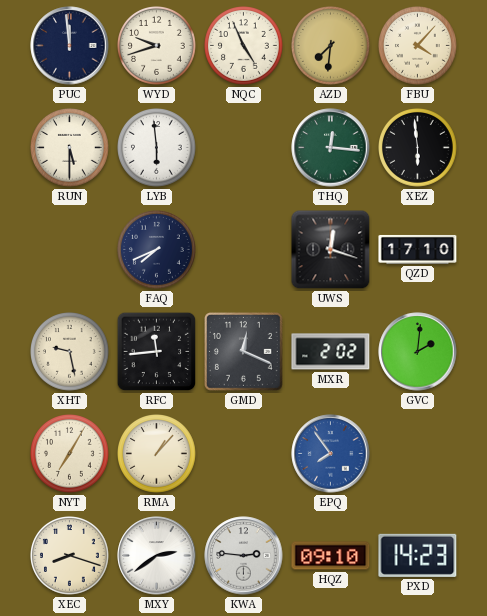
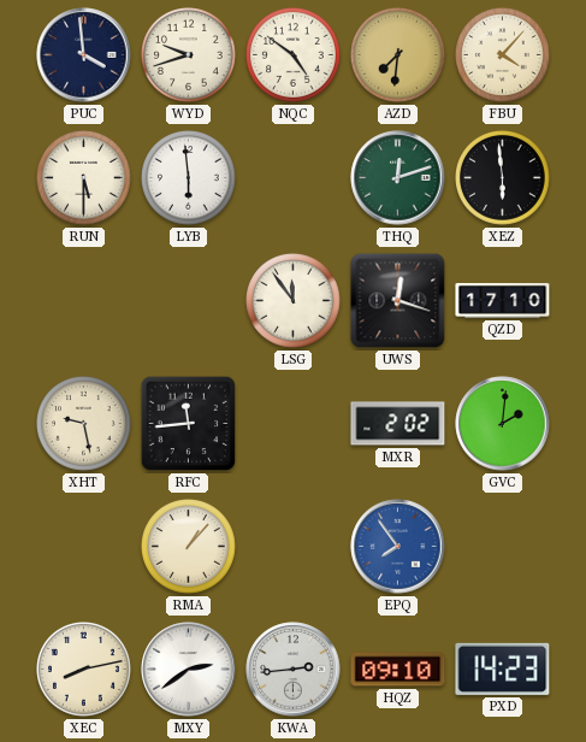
PUC: 11:59 -> 3:59
NQC: 4:56 -> 4:51
THQ: 12:16 -> 12:12
FAQ: 7:41 -> none
LSG: none -> 11:54
GMD: 12:19 -> none
NYT: 7:05 -> none
XEC: 8:18 -> 8:13
KWA: 2:46 -> 2:44
